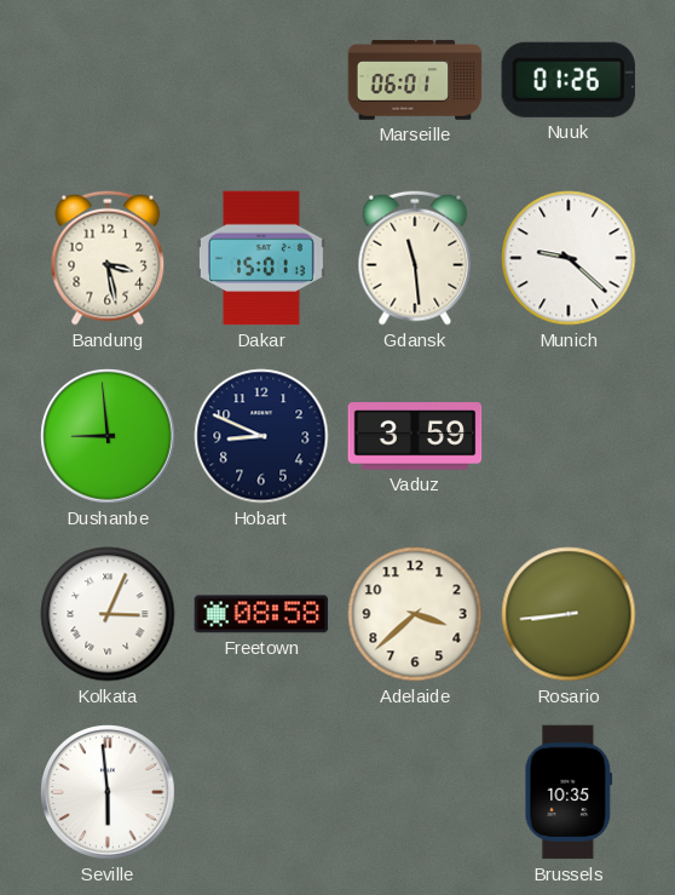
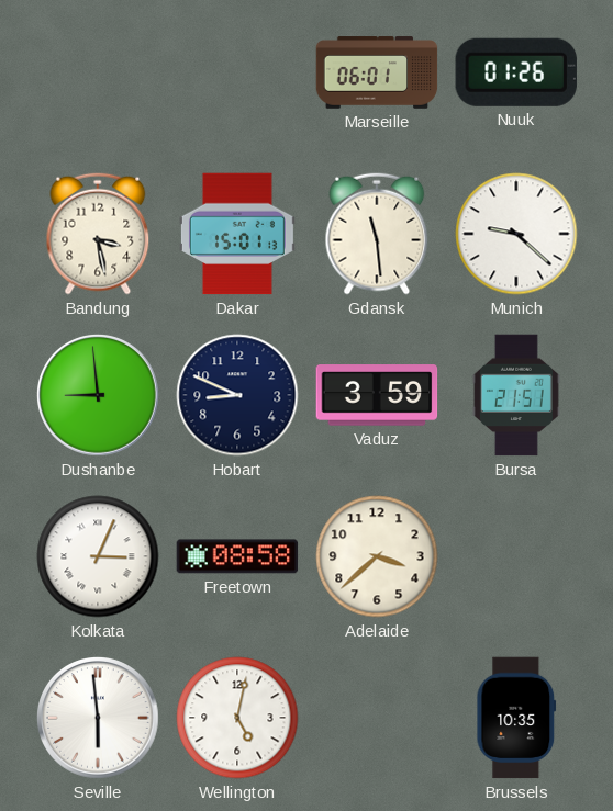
Bursa: none -> 21:51
Rosario: 8:44 -> none
Wellington: none -> 5:02
